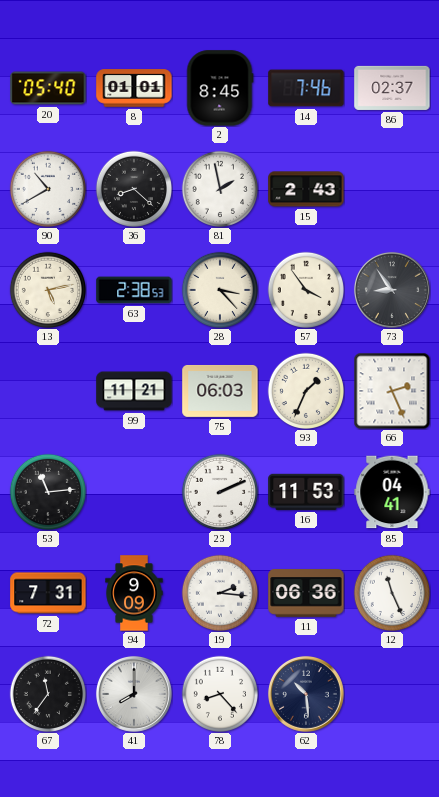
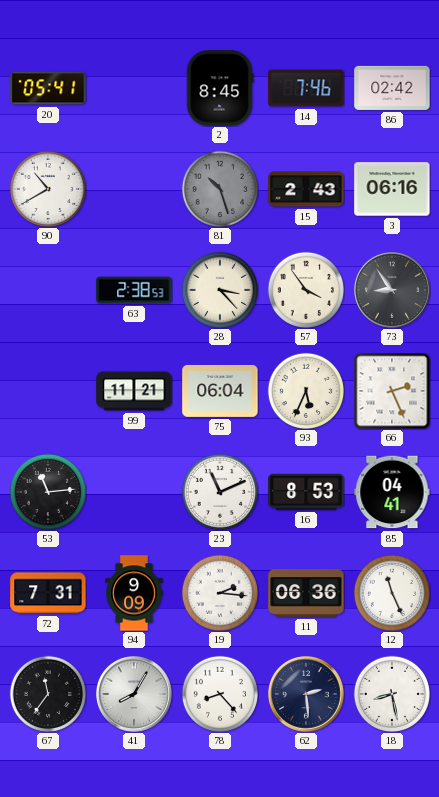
20: 05:40 -> 05:41
8: 01:01 -> none
86: 02:37 -> 02:42
36: 8:22 -> none
81: 1:58 -> 10:27
81 dial: white -> grey
3: none -> 06:16
13: 5:13 -> none
75: 06:03 -> 06:04
93: 1:34 -> 5:34
23: 2:11 -> 11:11
16: 11:53 -> 8:53
41: 8:00 -> 8:05
62: 10:29 -> 2:29
18: none -> 8:28
